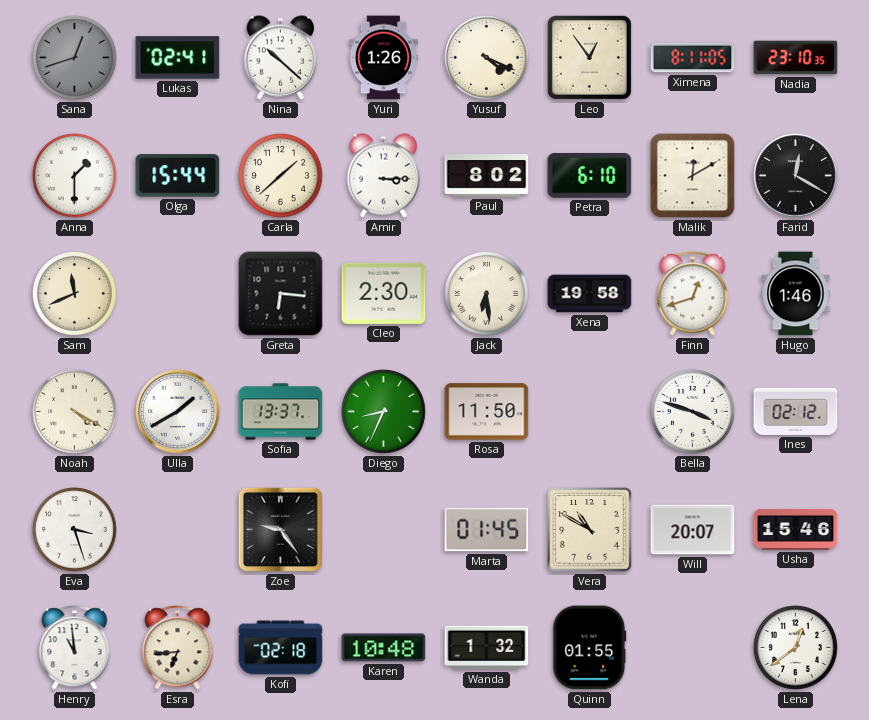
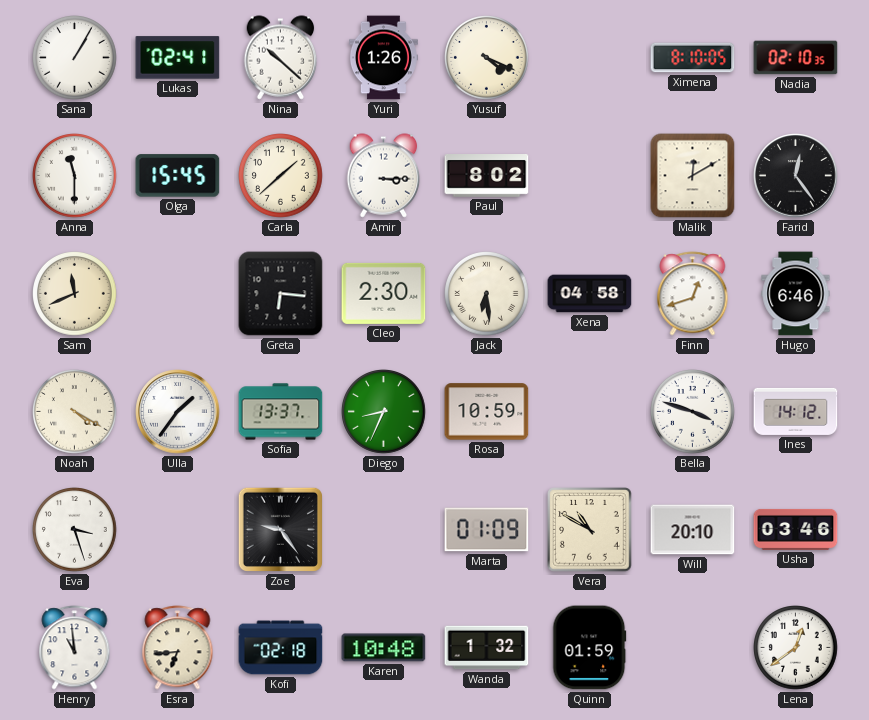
Sana: 12:42 -> 1:05
Sana dial: grey -> white
Leo: 12:54 -> none
Ximena: 8:11 -> 8:10
Nadia: 23:10 -> 02:10
Anna: 1:30 -> 11:30
Olga: 15:44 -> 15:45
Petra: 6:10 -> none
Farid: 12:20 -> 12:24
Xena: 19:58 -> 04:58
Hugo: 1:46 -> 6:46
Ulla: 1:40 -> 1:36
Rosa: 11:50 -> 10:59
Ines: 02:12 -> 14:12
Marta: 01:45 -> 01:09
Will: 20:07 -> 20:10
Usha: 15:46 -> 03:46
Quinn: 01:55 -> 01:59
